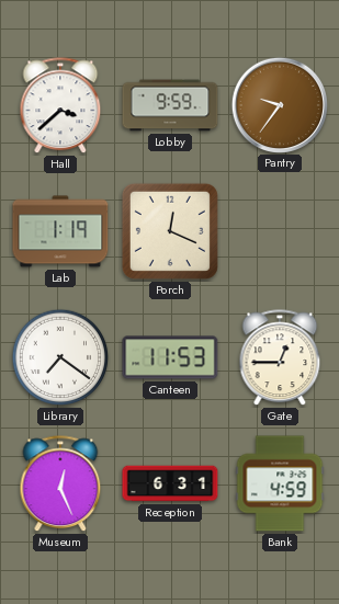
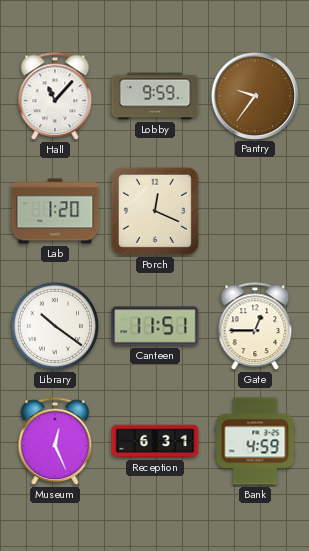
Hall: 3:38 -> 11:07
Lab: 1:19 -> 1:20
Library: 7:21 -> 10:21
Canteen: 11:53 -> 11:51
